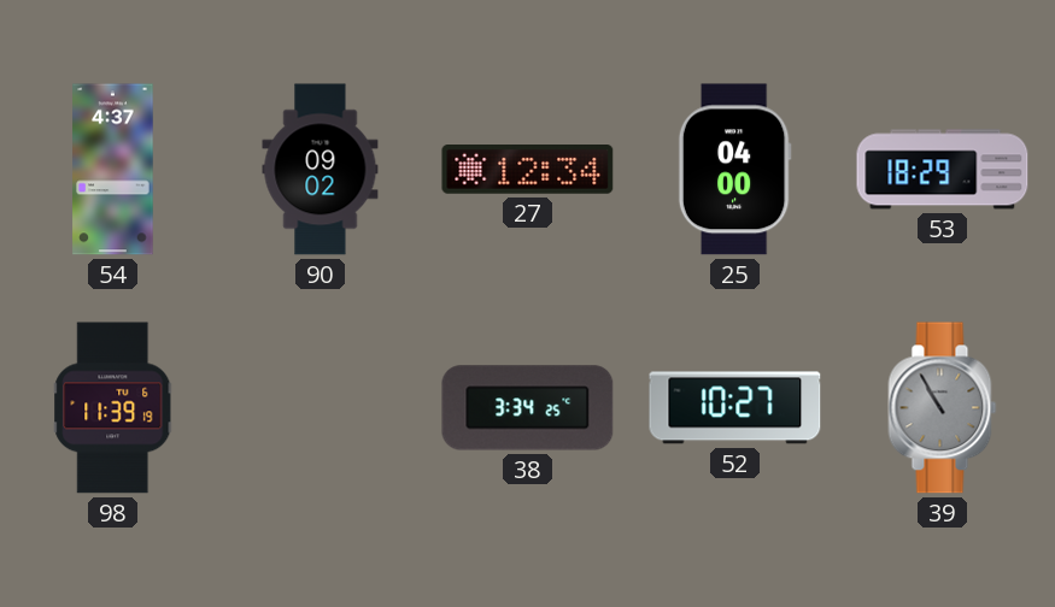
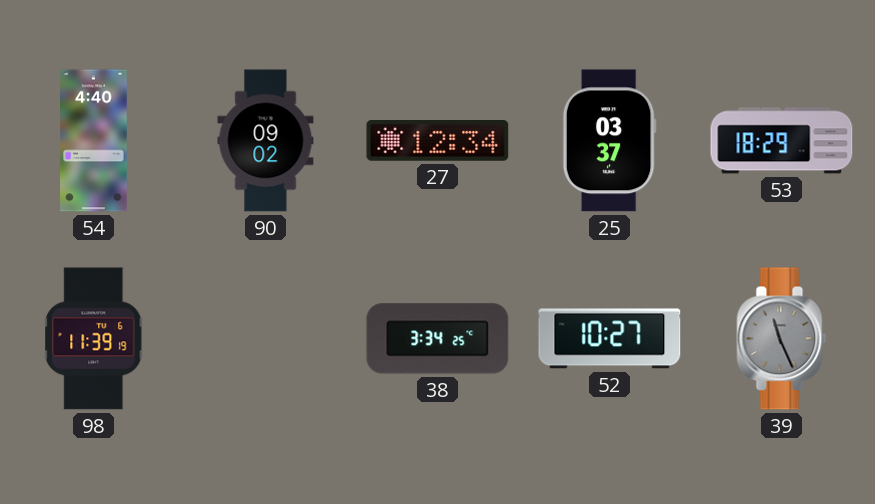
54: 4:37 -> 4:40
25: 04:00 -> 03:37
39: 10:55 -> 11:26
